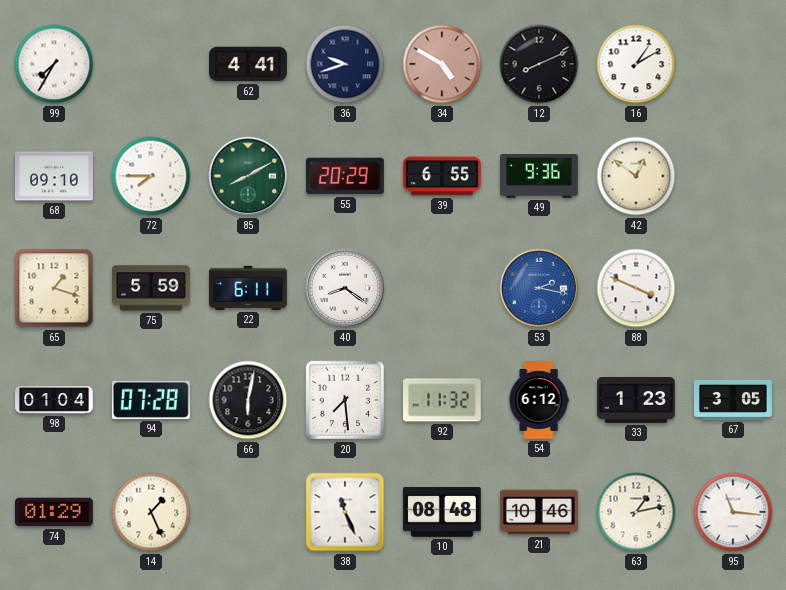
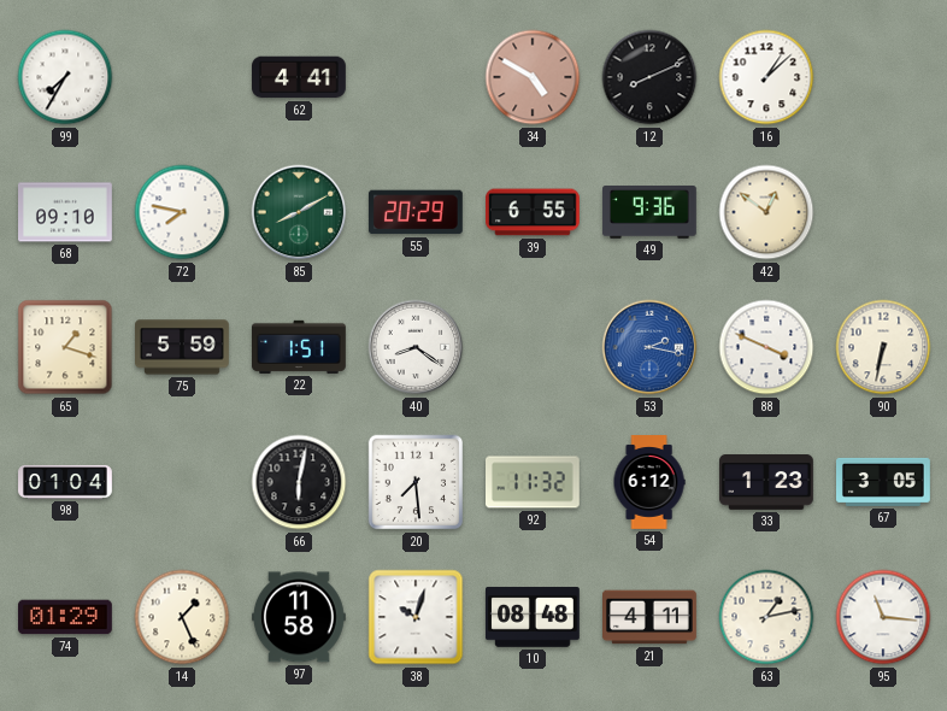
36: 9:42 -> none
16: 1:10 -> 1:08
72: 7:45 -> 7:47
22: 6:11 -> 1:51
90: none -> 6:32
94: 07:28 -> none
97: none -> 11:58
38: 11:26 -> 10:03
21: 10:46 -> 4:11
